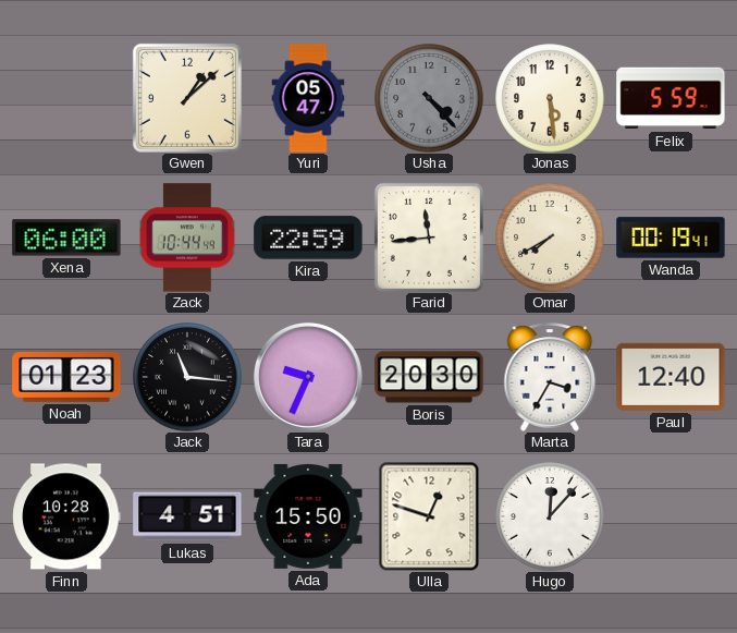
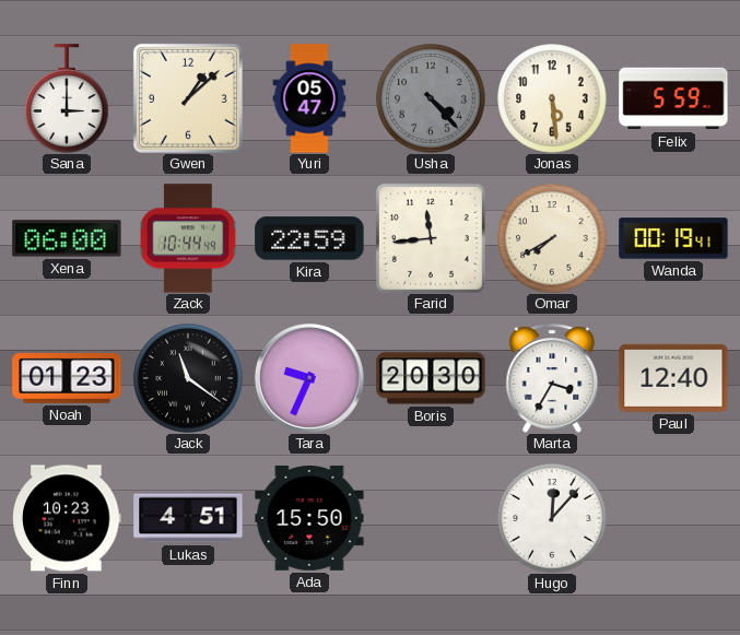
Sana: none -> 3:00
Jack: 11:16 -> 11:21
Finn: 10:28 -> 10:23
Ulla: 12:48 -> none
